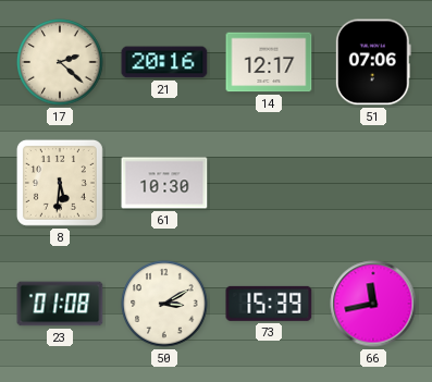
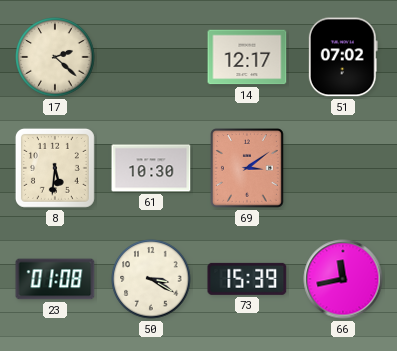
21: 20:16 -> none
51: 07:06 -> 07:02
69: none -> 3:09
50: 3:10 -> 3:20
